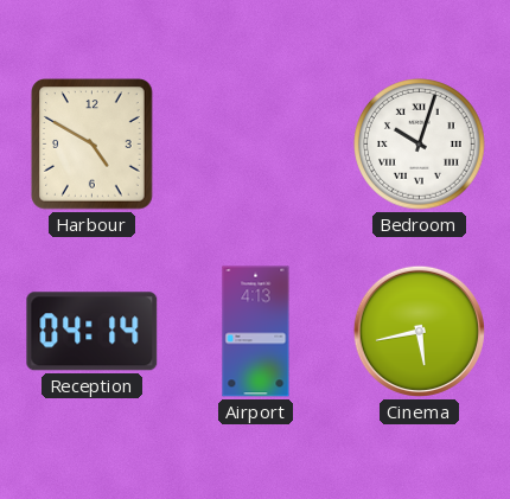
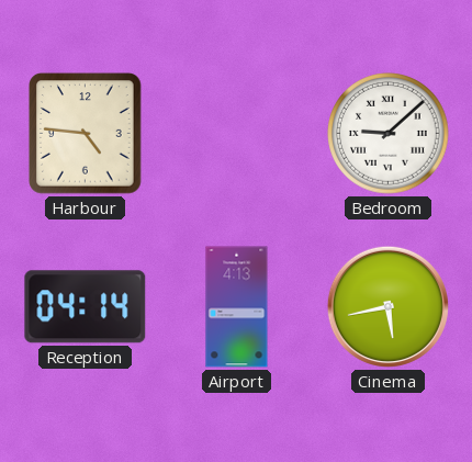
Harbour: 4:50 -> 4:46
Bedroom: 10:03 -> 9:08
